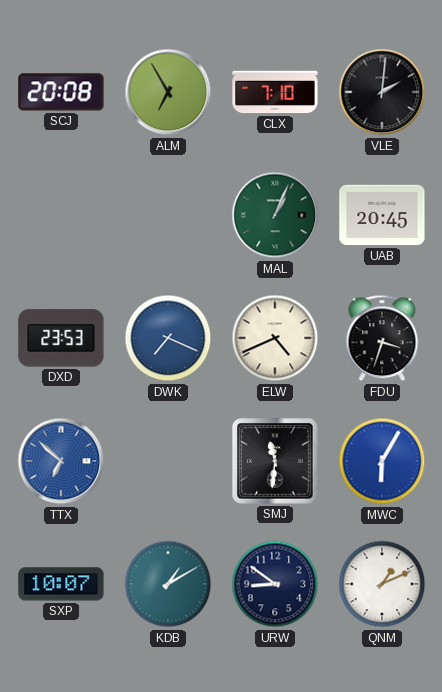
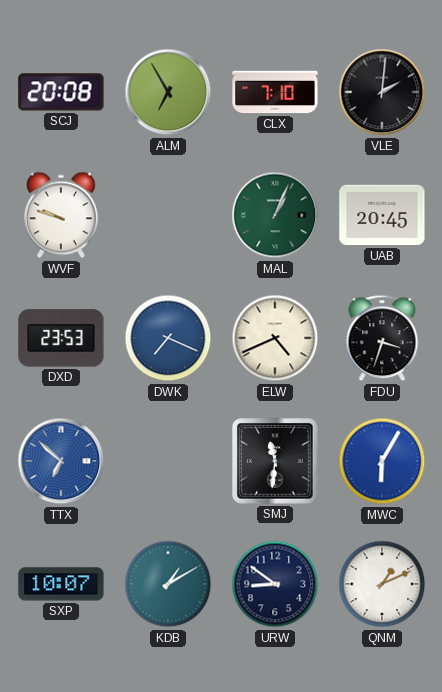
WVF: none -> 9:48
